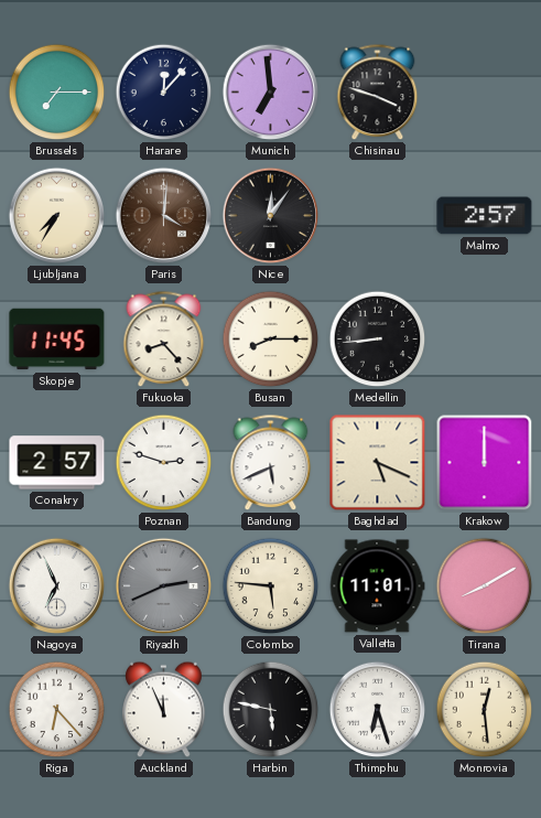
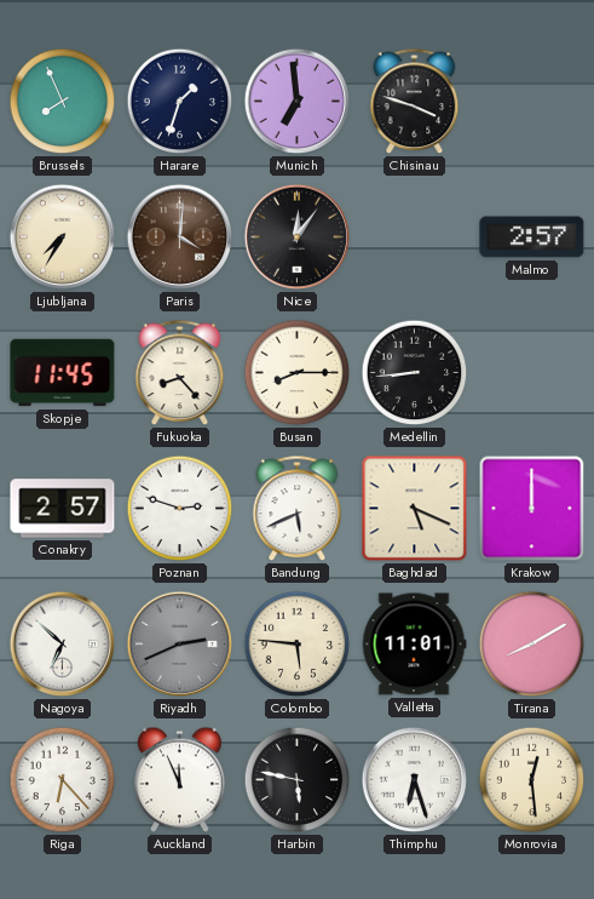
Brussels: 7:15 -> 7:56
Harare: 12:07 -> 1:33
Nagoya: 6:56 -> 6:52
